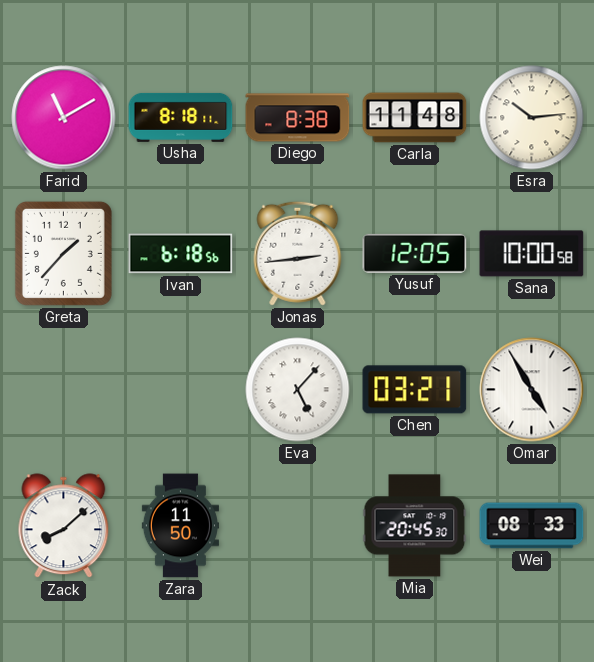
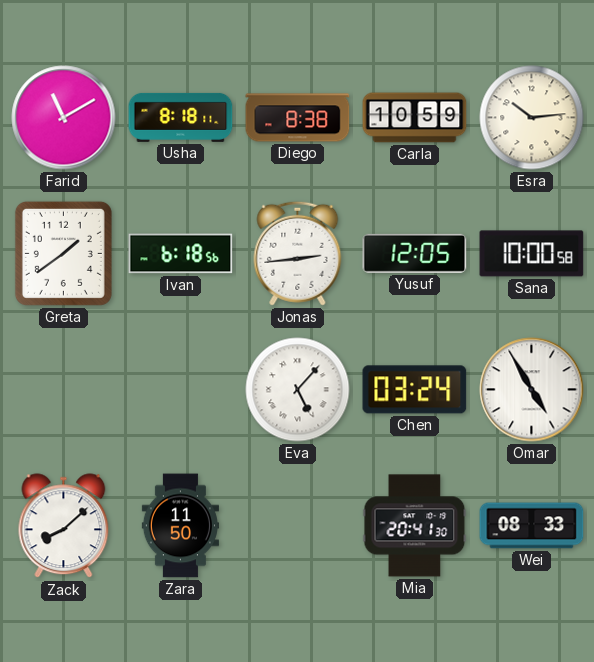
Carla: 11:48 -> 10:59
Greta: 1:37 -> 1:39
Chen: 03:21 -> 03:24
Mia: 20:45 -> 20:41
